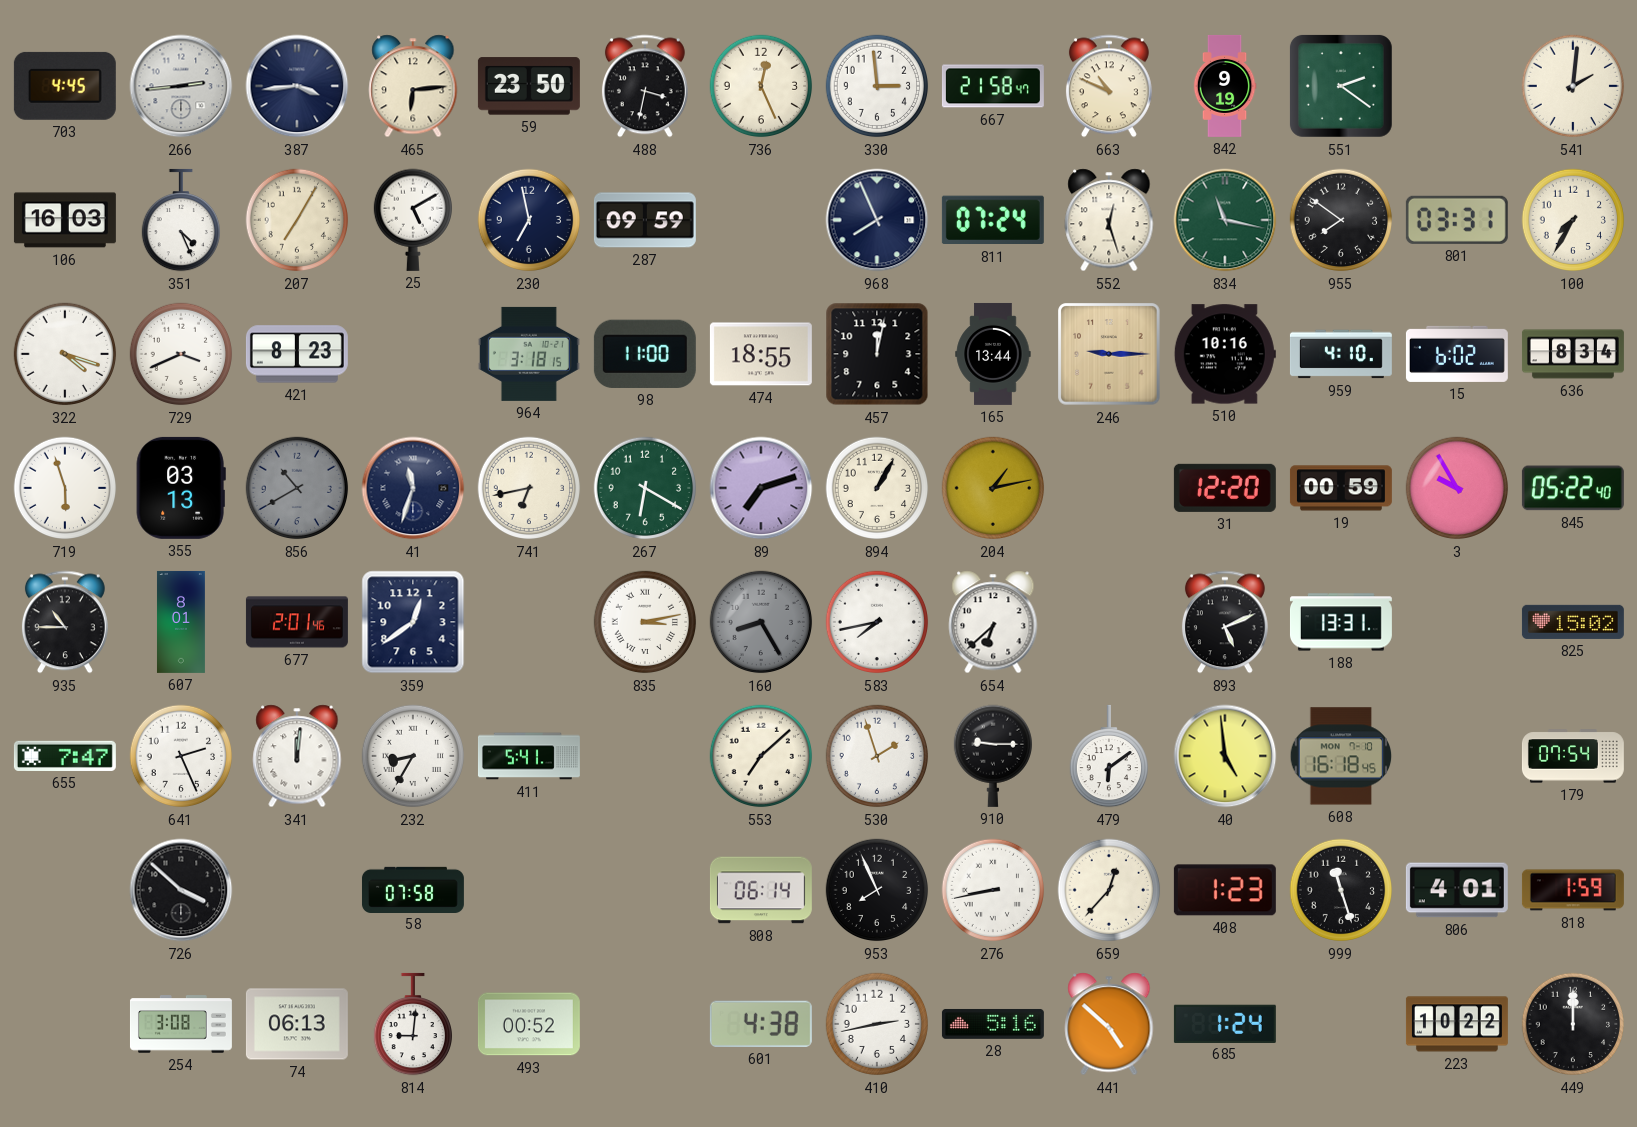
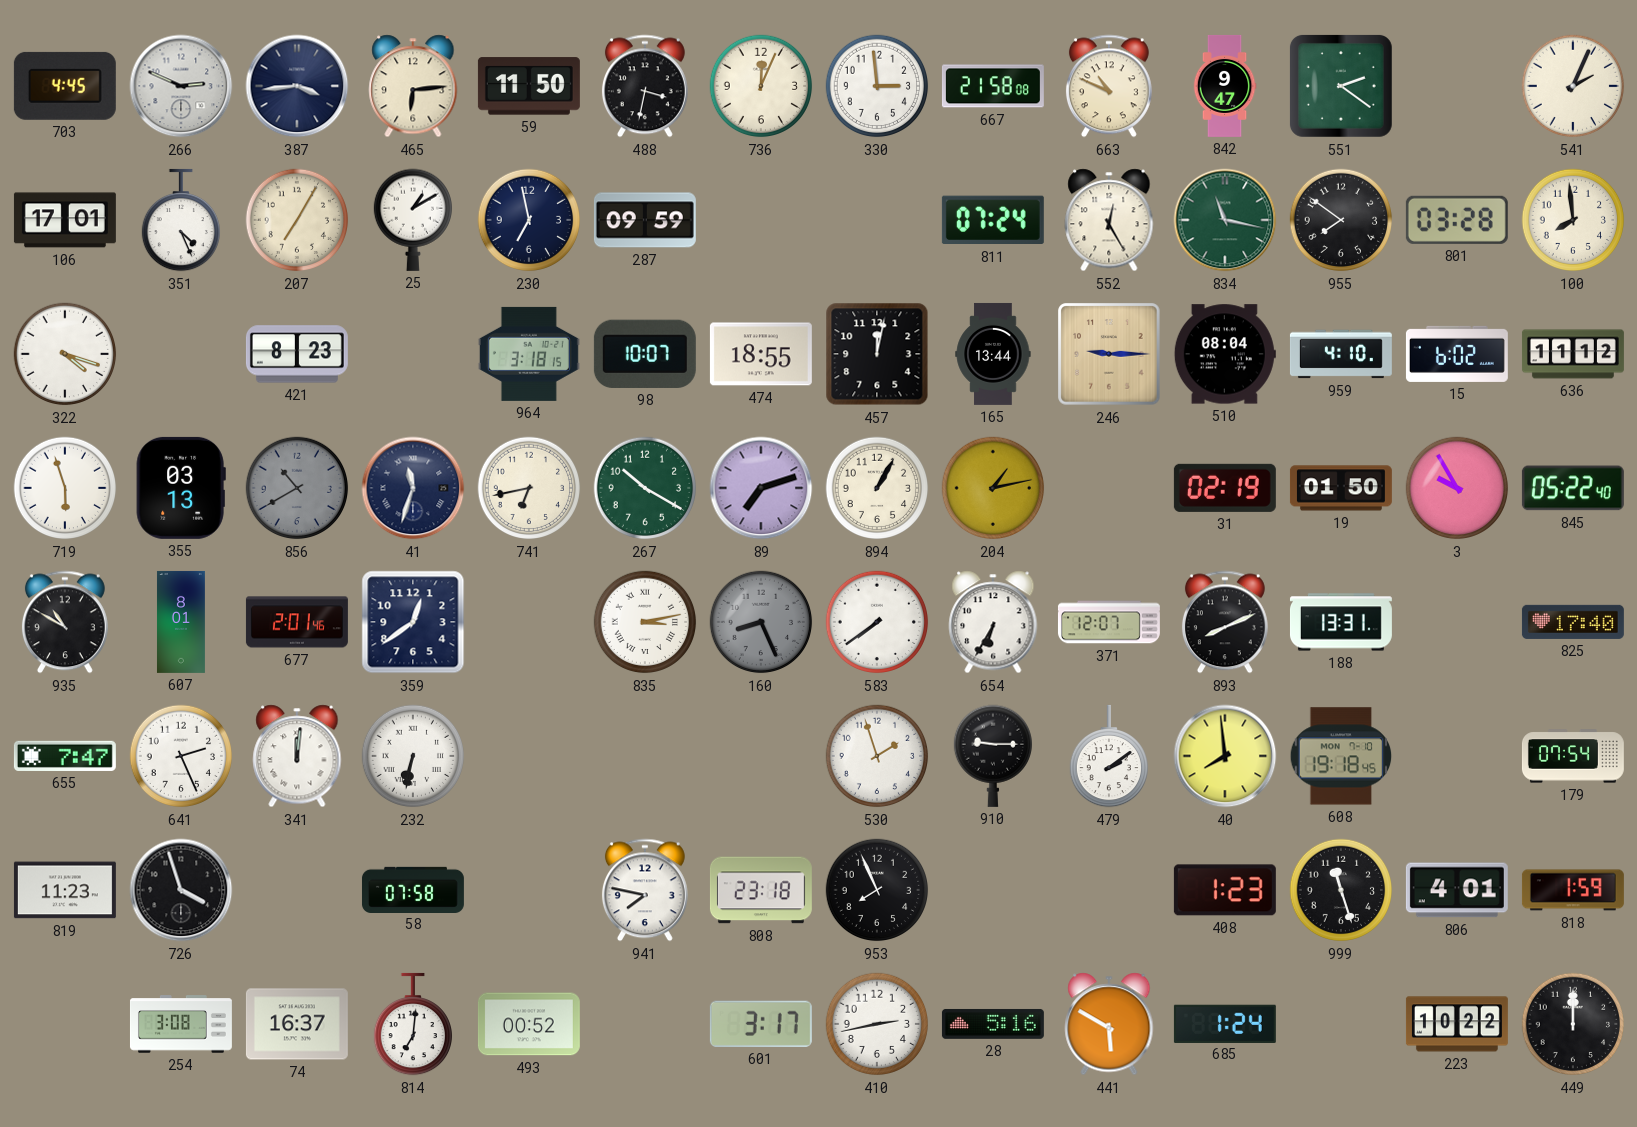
266: 2:44 -> 2:49
59: 23:50 -> 11:50
736: 12:26 -> 12:04
667: 21:58:47 -> 21:58:08
842: 9:19 -> 9:47
541: 2:01 -> 2:04
106: 16:03 -> 17:01
25: 5:10 -> 1:10
968: 7:56 -> none
552: 12:27 -> 12:25
801: 03:31 -> 03:28
100: 7:35 -> 7:59
729: 3:41 -> none
98: 11:00 -> 10:07
510: 10:16 -> 08:04
636: 8:34 -> 11:12
267: 6:20 -> 10:20
31: 12:20 -> 02:19
19: 00:59 -> 01:50
935: 10:45 -> 10:50
160: 8:25 -> 8:26
583: 7:43 -> 7:39
654: 6:38 -> 6:35
371: none -> 12:07
893: 5:11 -> 8:11
825: 15:02 -> 17:40
232: 8:35 -> 6:32
411: 5:41 -> none
553: 7:08 -> none
479: 6:09 -> 2:09
40: 4:59 -> 7:59
608: 16:18 -> 19:18
819: none -> 11:23
726: 3:52 -> 3:57
941: none -> 7:47
808: 06:14 -> 23:18
276: 8:43 -> none
659: 12:37 -> none
74: 06:13 -> 16:37
814: 9:01 -> 7:01
601: 4:38 -> 3:17
441: 4:52 -> 5:50
